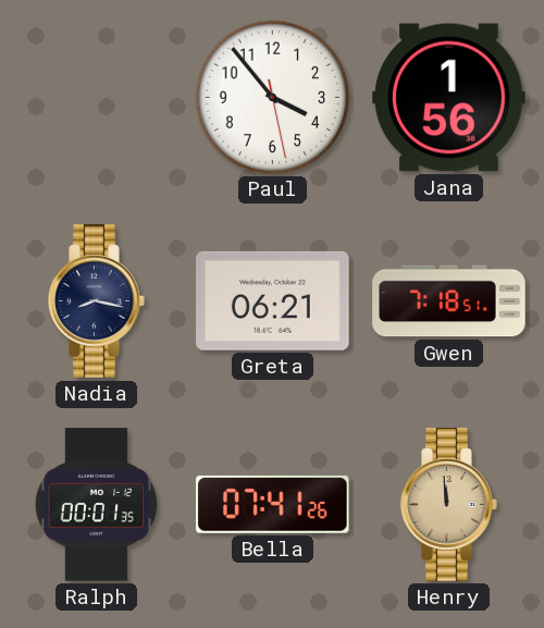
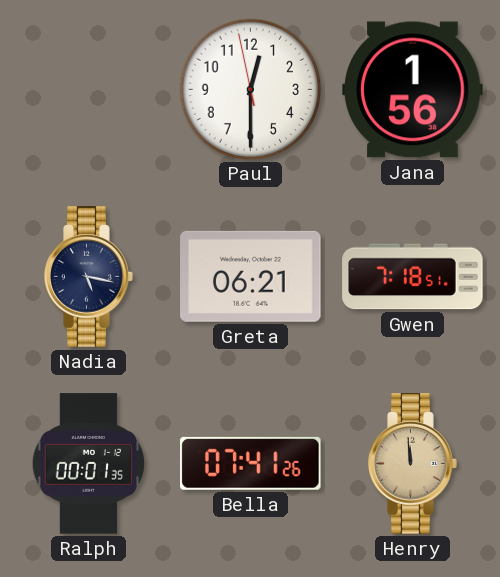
Paul: 3:53 -> 12:29
Nadia: 8:17 -> 5:17
